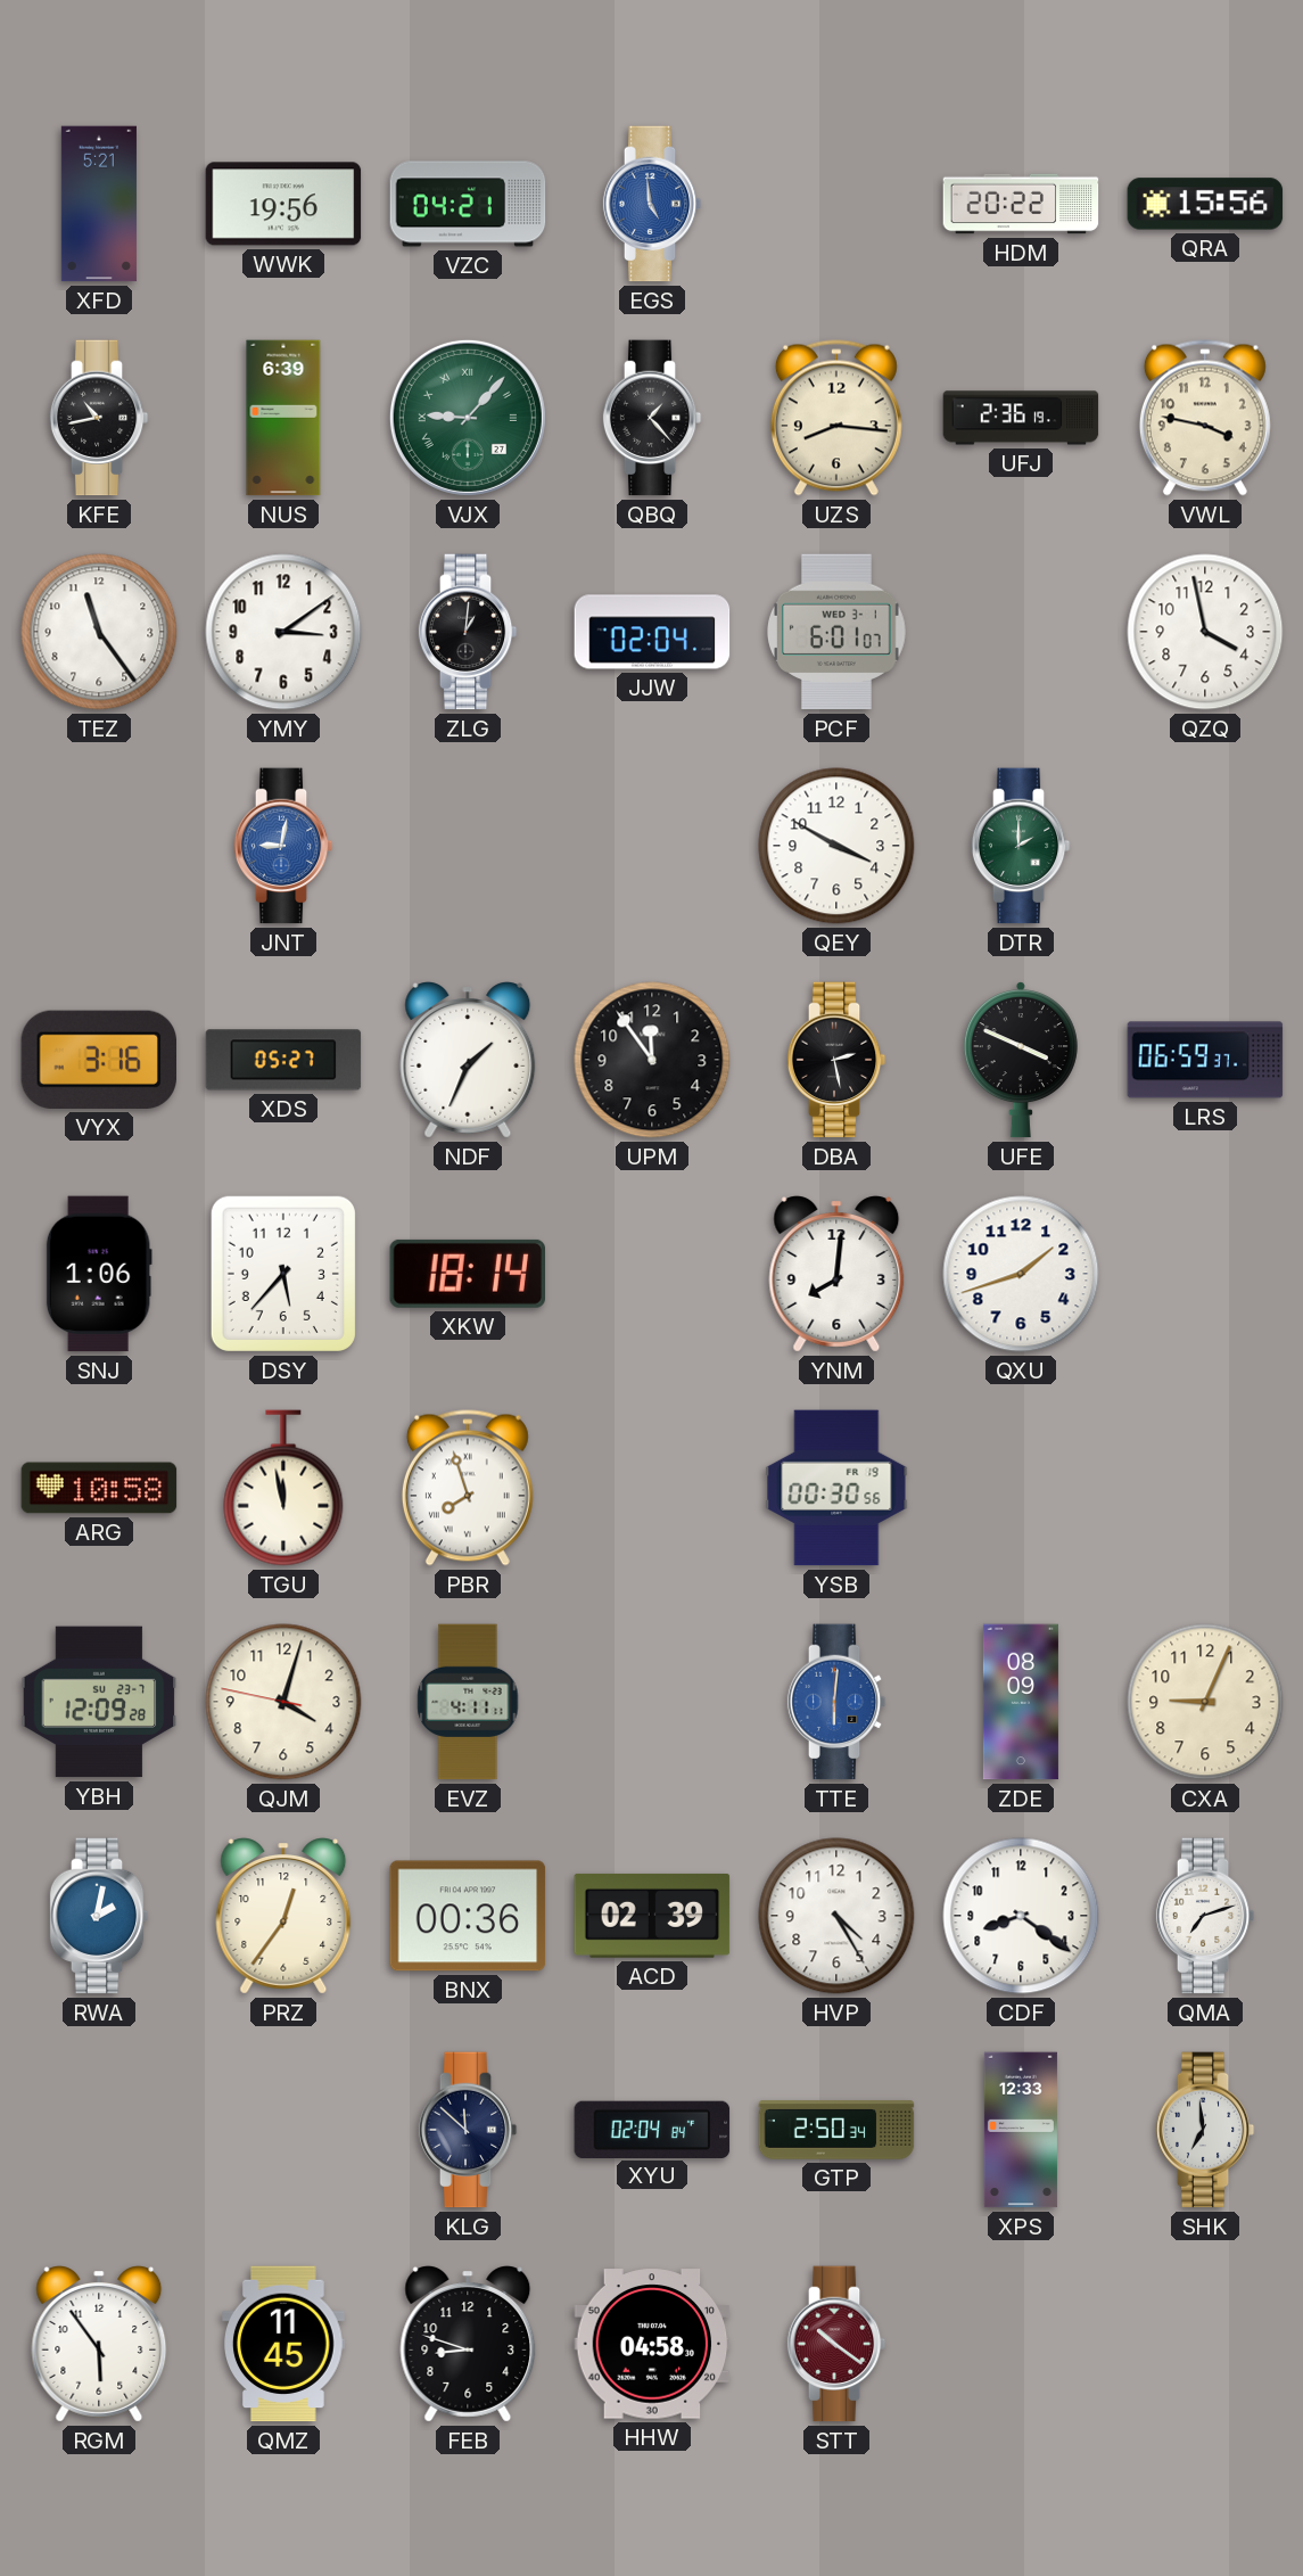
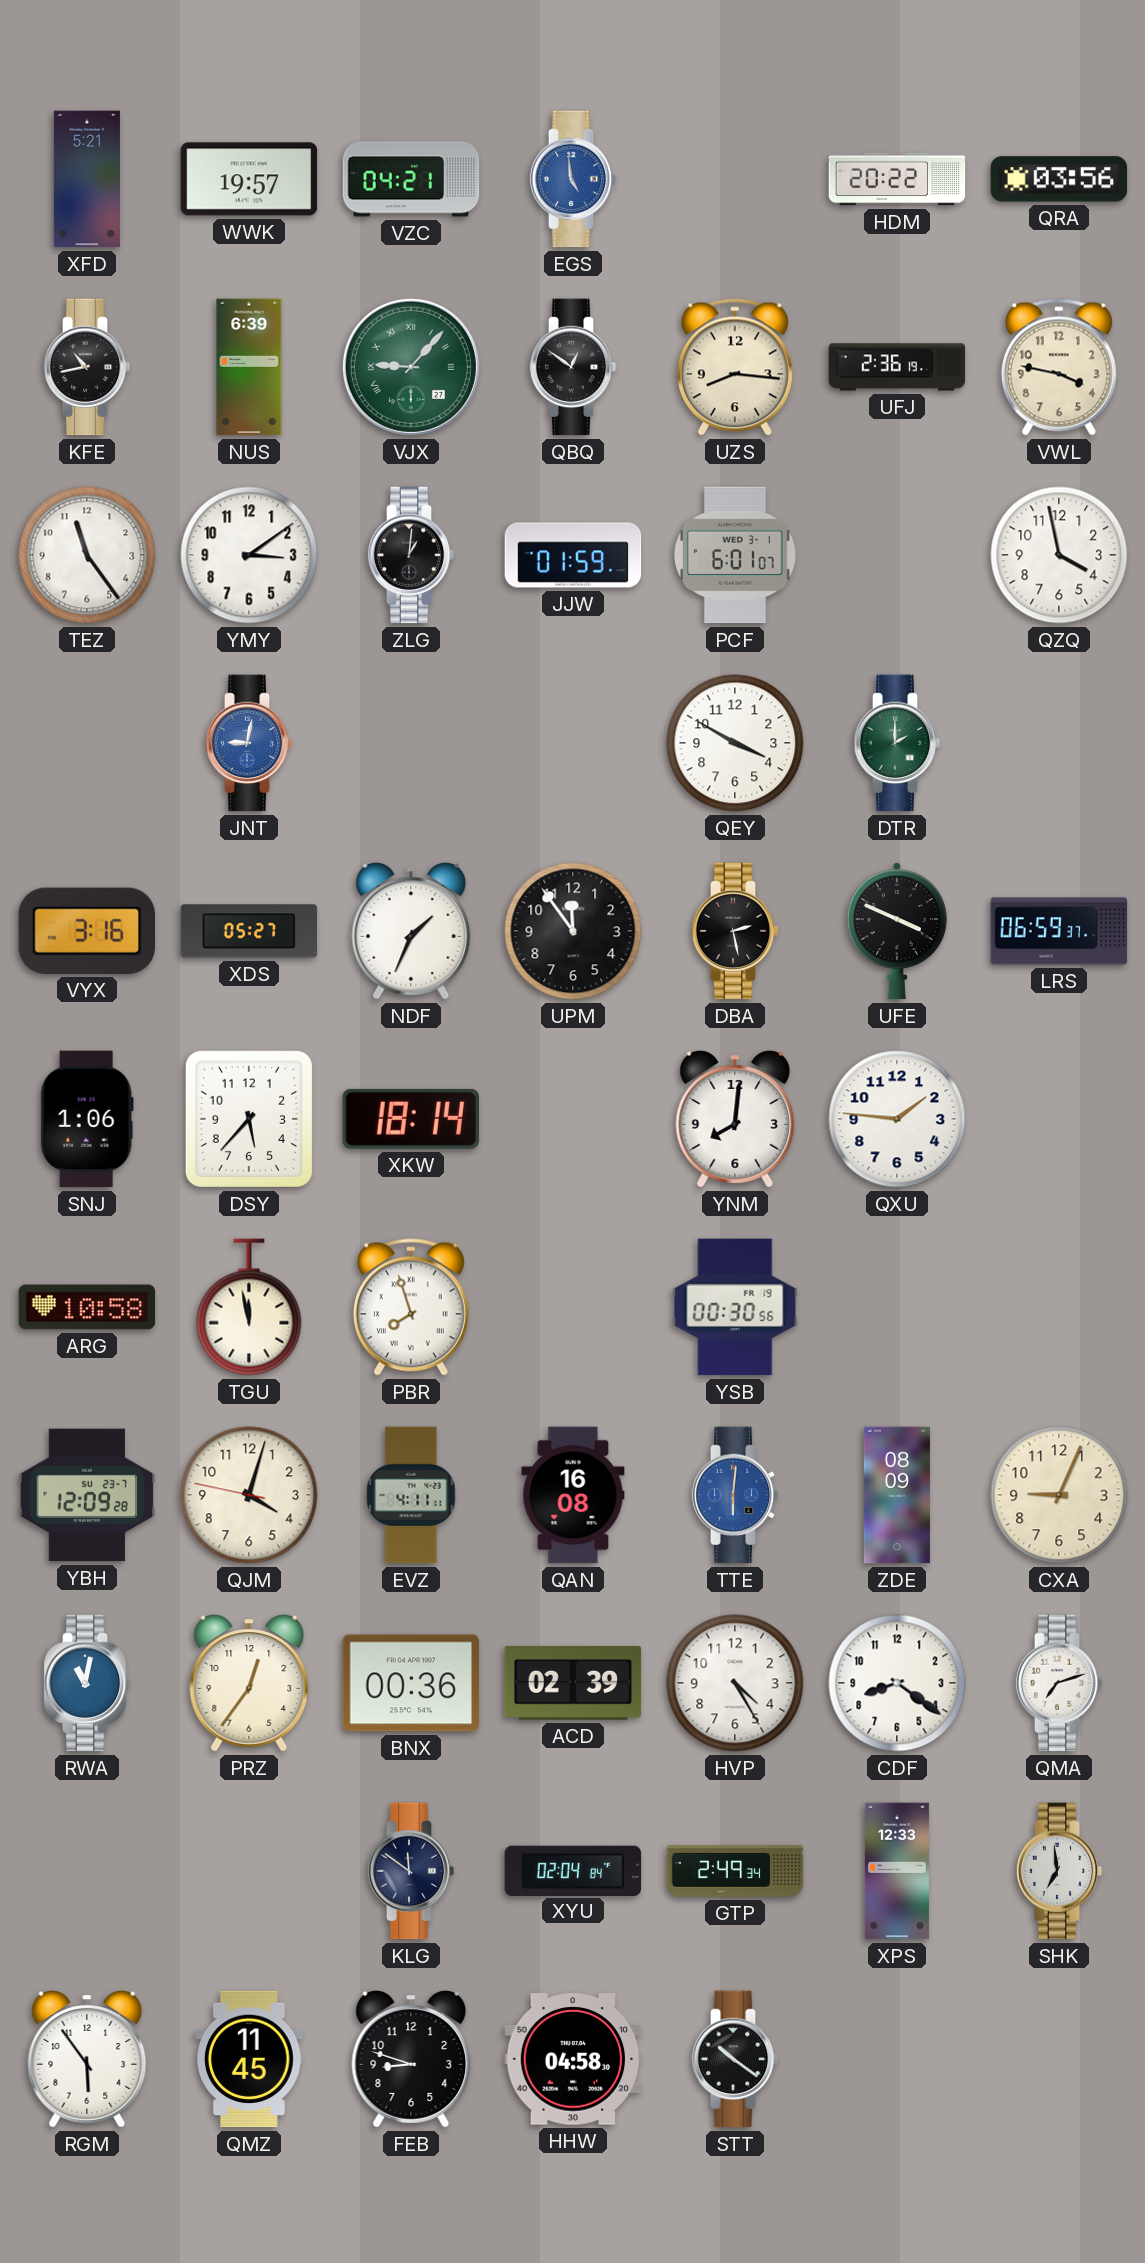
WWK: 19:56 -> 19:57
QRA: 15:56 -> 03:56
QBQ: 1:23 -> 12:51
JJW: 02:04 -> 01:59
QXU: 1:42 -> 1:46
QAN: none -> 16:08
RWA: 2:02 -> 11:02
KLG: 11:52 -> 11:51
GTP: 2:50 -> 2:49
STT dial: burgundy -> black
